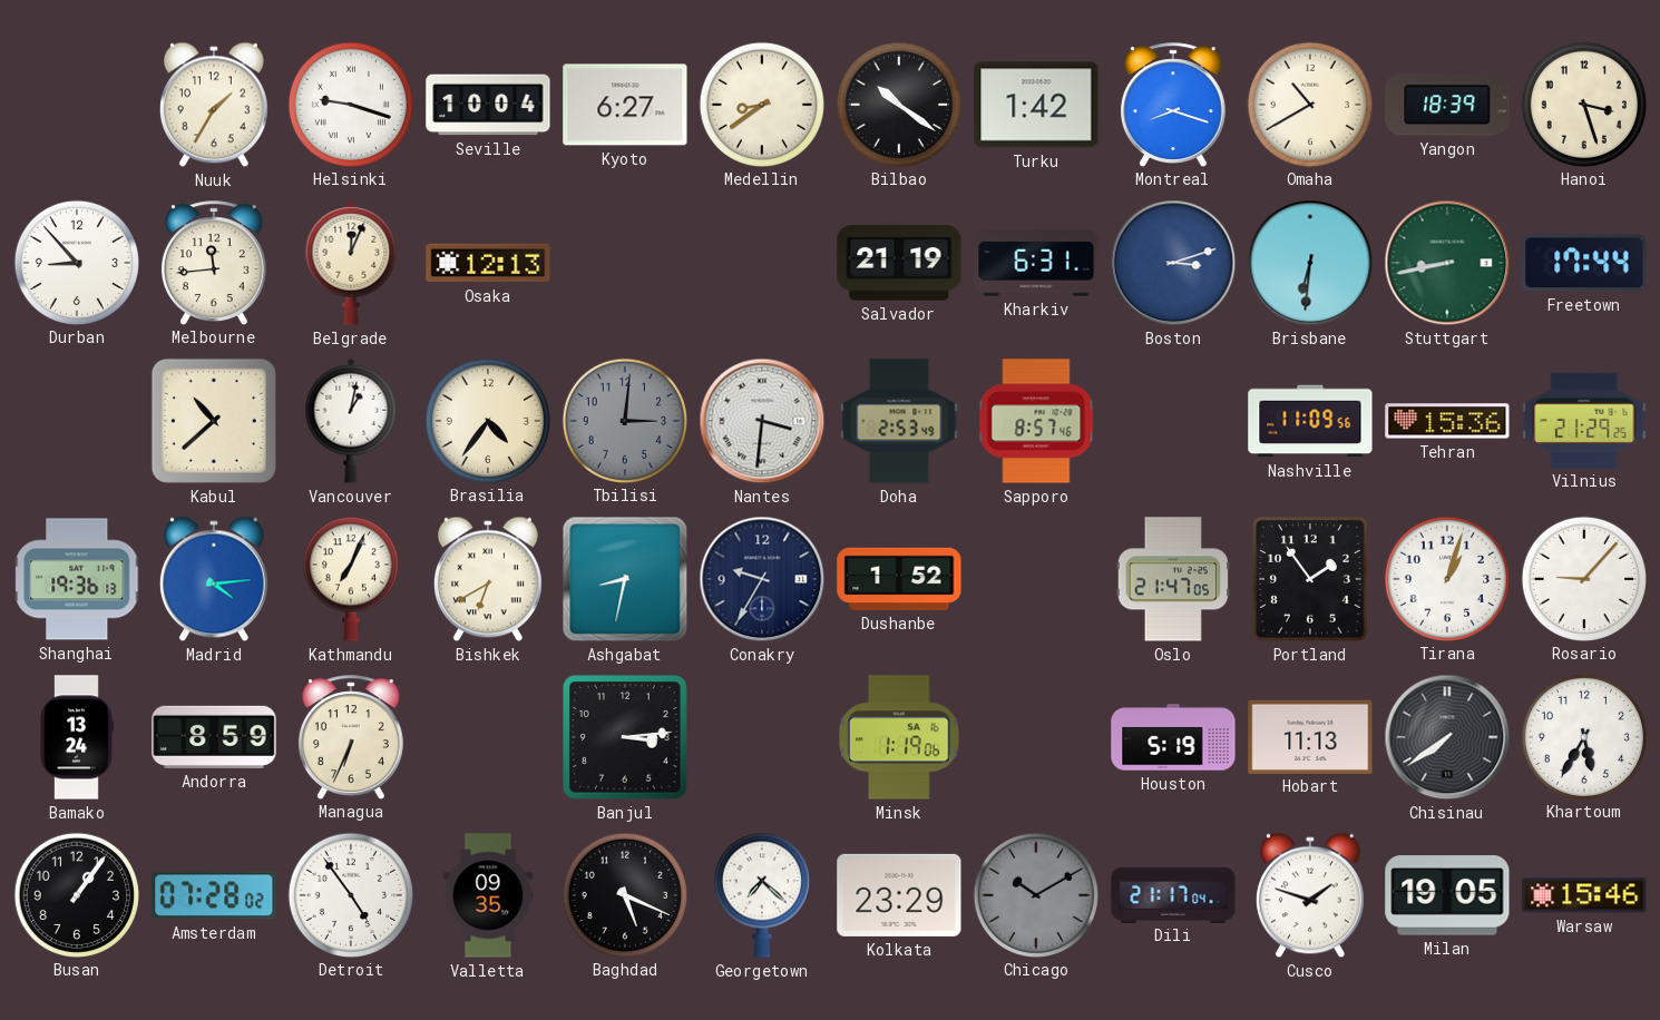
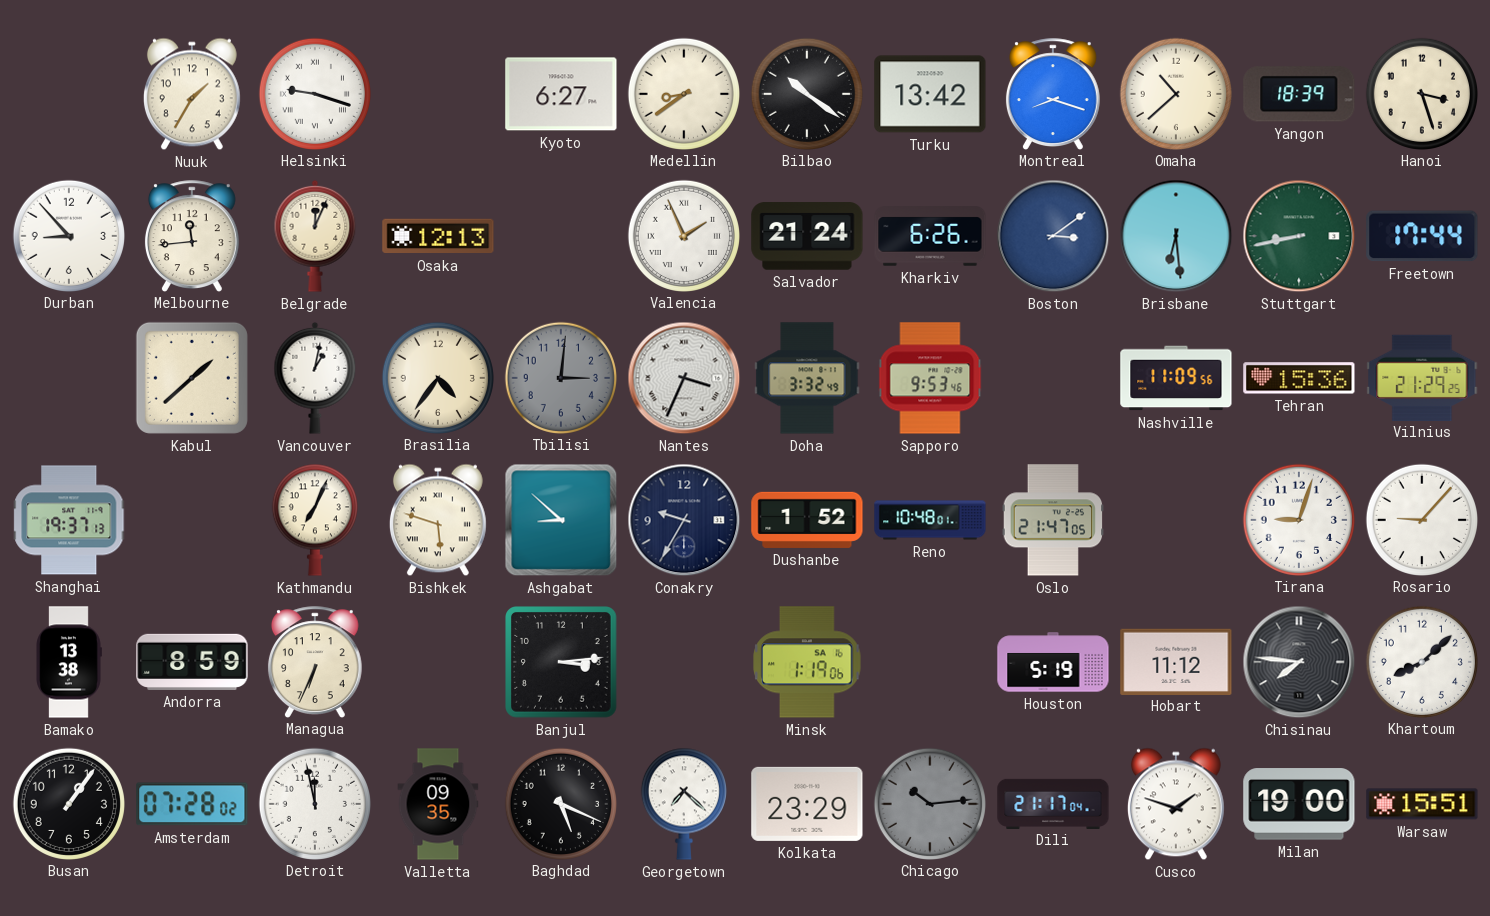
Seville: 10:04 -> none
Turku: 1:42 -> 13:42
Omaha: 10:40 -> 10:38
Valencia: none -> 1:56
Salvador: 21:19 -> 21:24
Kharkiv: 6:31 -> 6:26
Boston: 3:12 -> 3:09
Brisbane: 6:31 -> 6:29
Kabul: 10:38 -> 1:38
Nantes: 3:31 -> 3:34
Doha: 2:53 -> 3:32
Sapporo: 8:57 -> 9:53
Shanghai: 19:36 -> 19:37
Madrid: 4:14 -> none
Bishkek: 6:40 -> 5:48
Ashgabat: 8:32 -> 8:52
Reno: none -> 10:48
Portland: 1:54 -> none
Tirana: 1:03 -> 9:03
Bamako: 13:24 -> 13:38
Hobart: 11:13 -> 11:12
Chisinau: 7:39 -> 7:46
Khartoum: 5:35 -> 8:08
Detroit: 4:54 -> 11:58
Chicago: 10:10 -> 10:14
Milan: 19:05 -> 19:00
Warsaw: 15:46 -> 15:51
